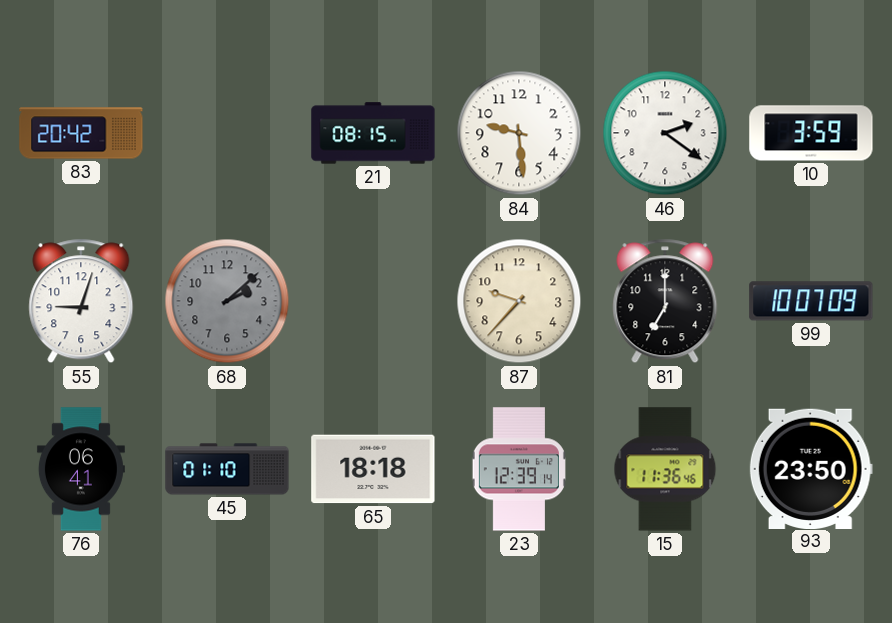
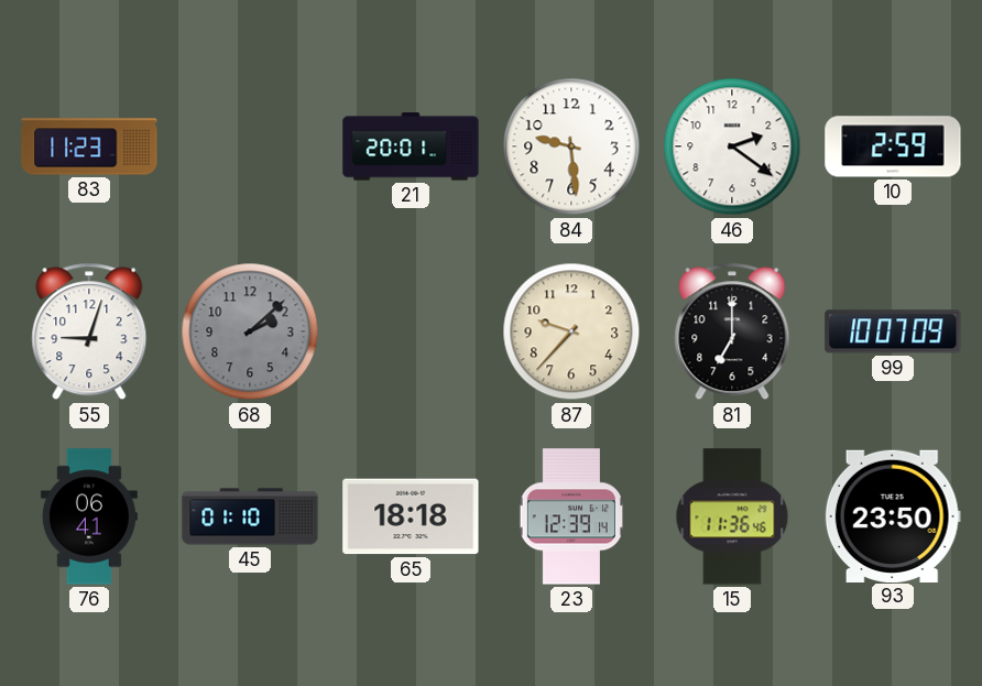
83: 20:42 -> 11:23
21: 08:15 -> 20:01
10: 3:59 -> 2:59
